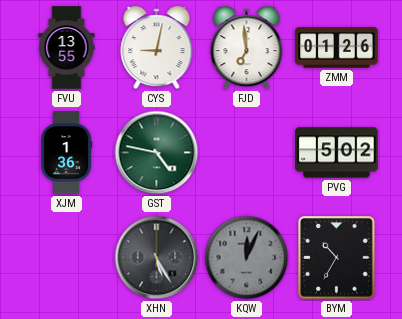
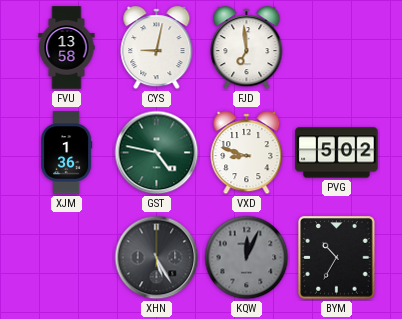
FVU: 13:55 -> 13:58
ZMM: 01:26 -> none
VXD: none -> 8:48
